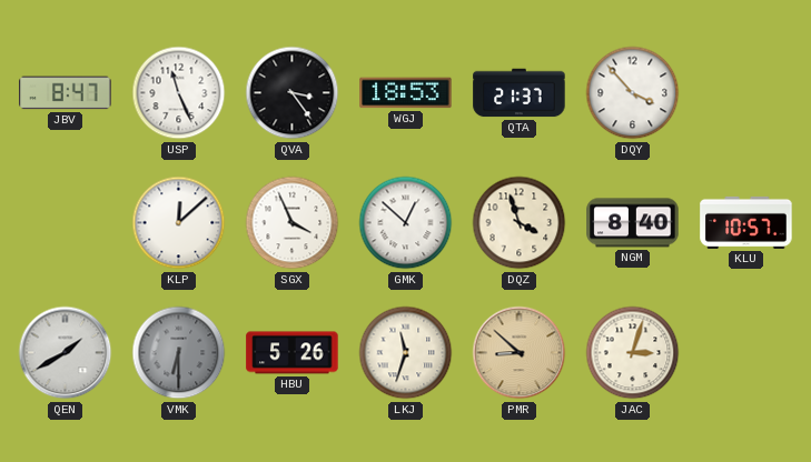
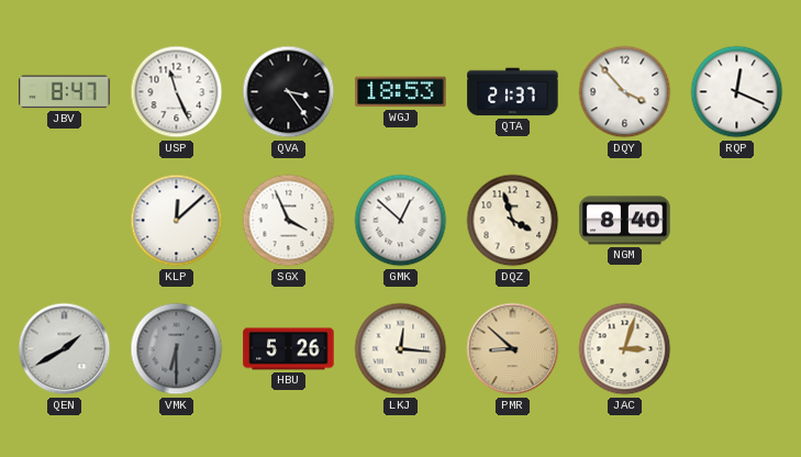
RQP: none -> 12:19
KLU: 10:57 -> none
LKJ: 11:33 -> 12:16
